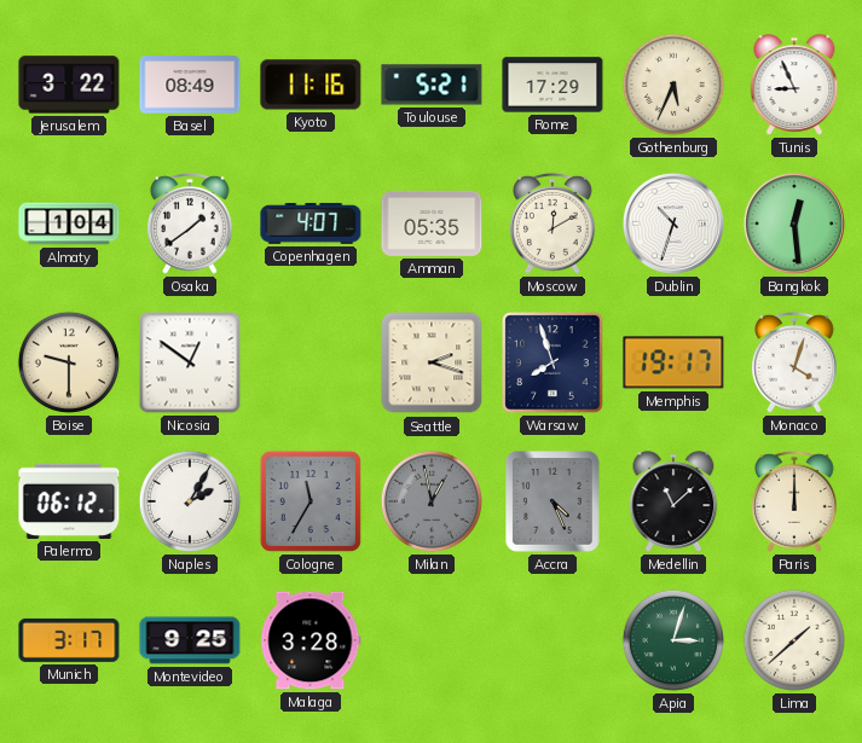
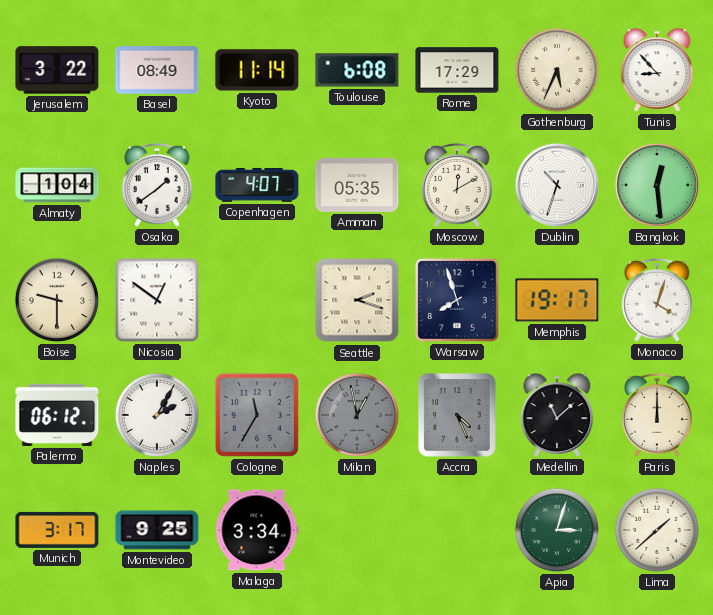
Kyoto: 11:16 -> 11:14
Toulouse: 5:21 -> 6:08
Tunis: 8:56 -> 8:53
Malaga: 3:28 -> 3:34
